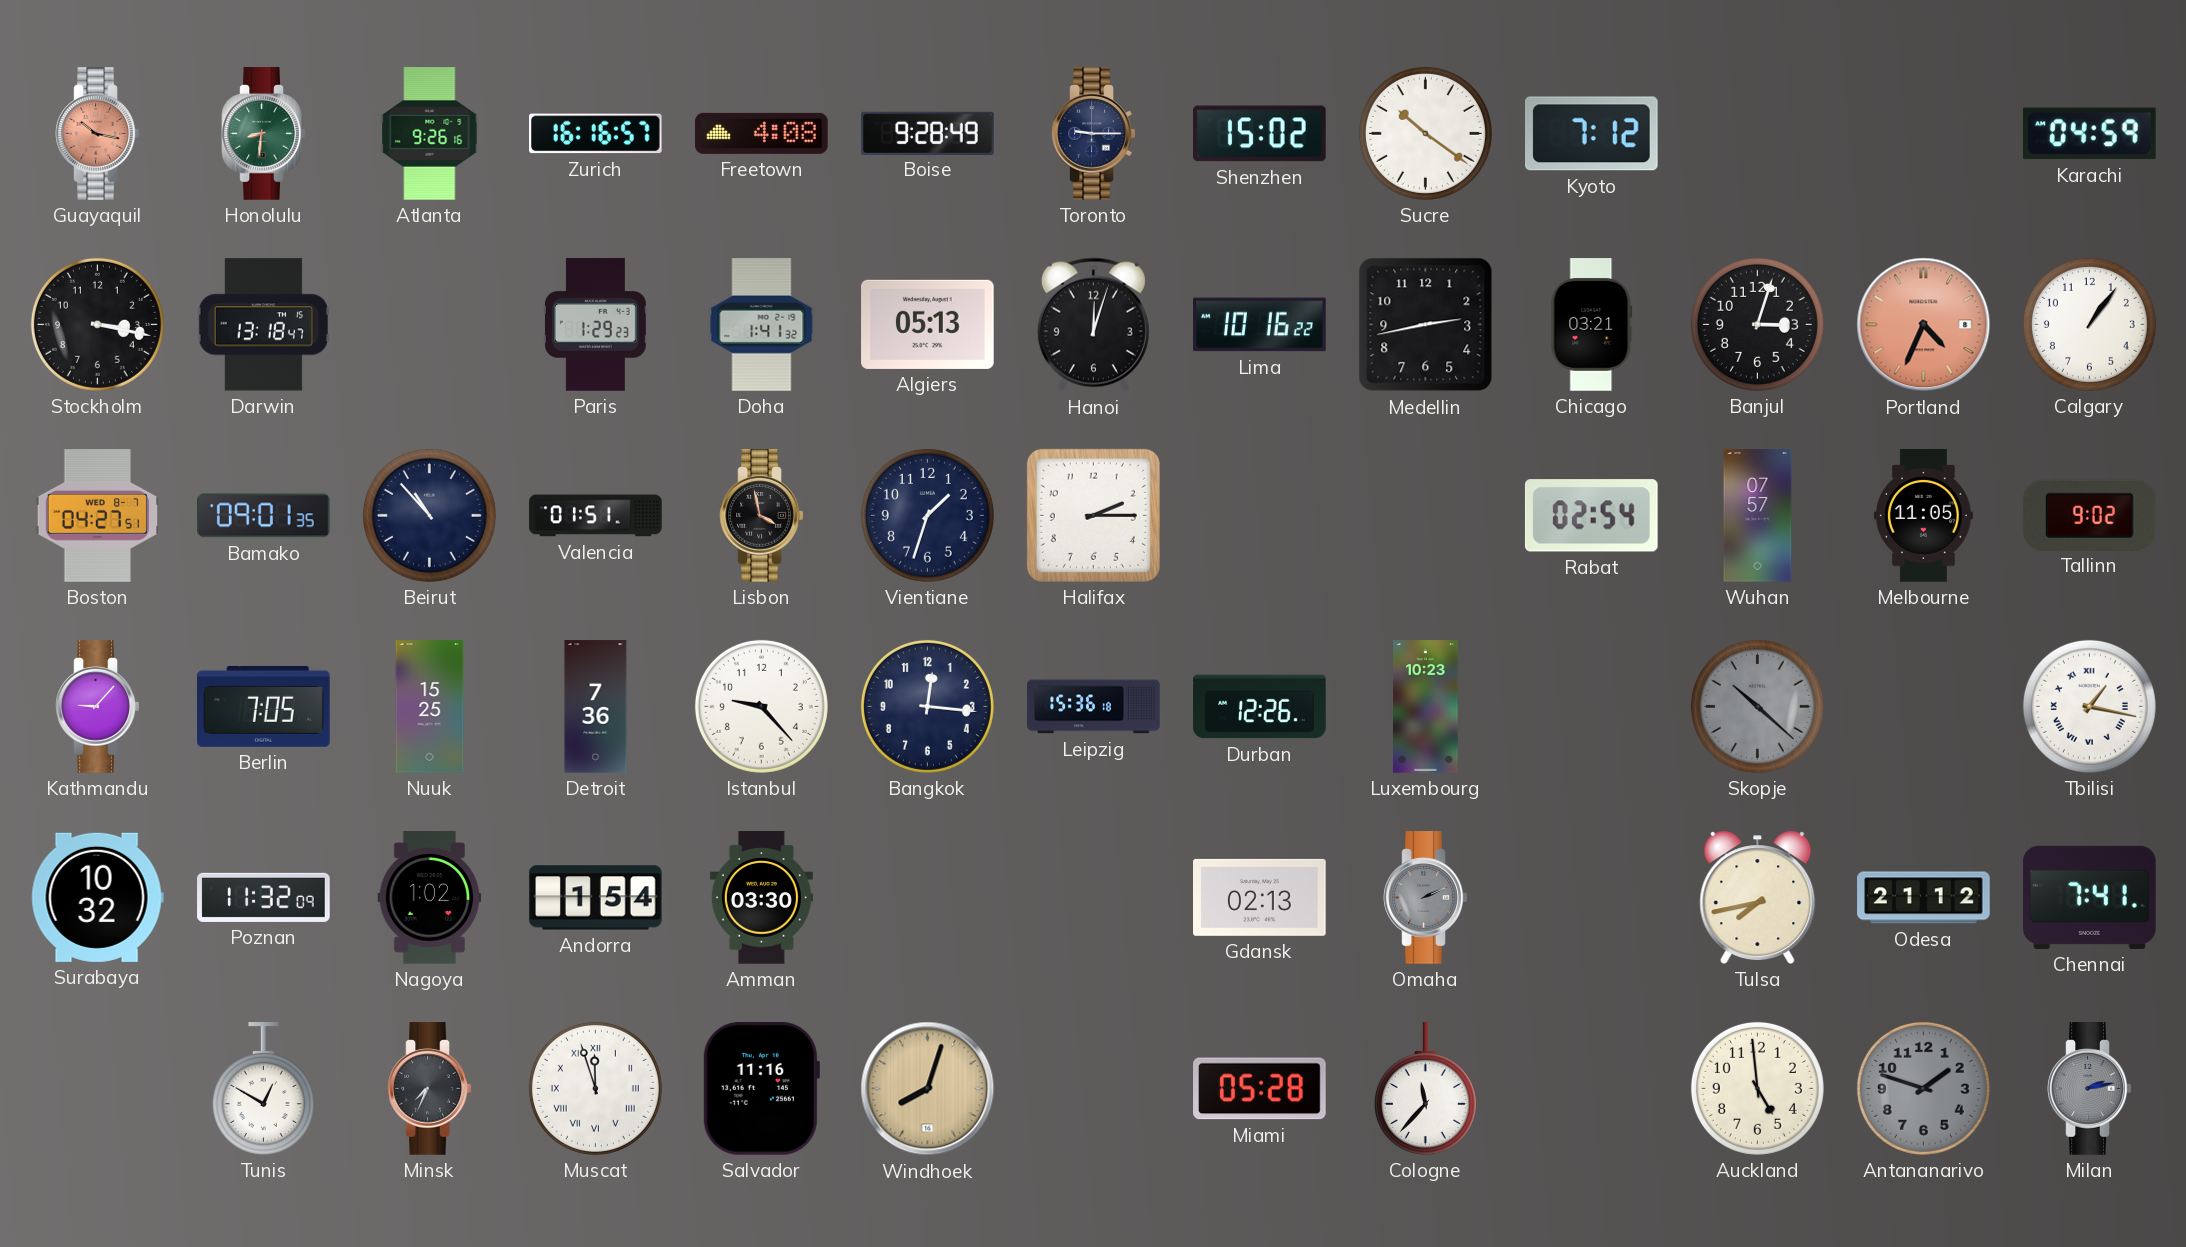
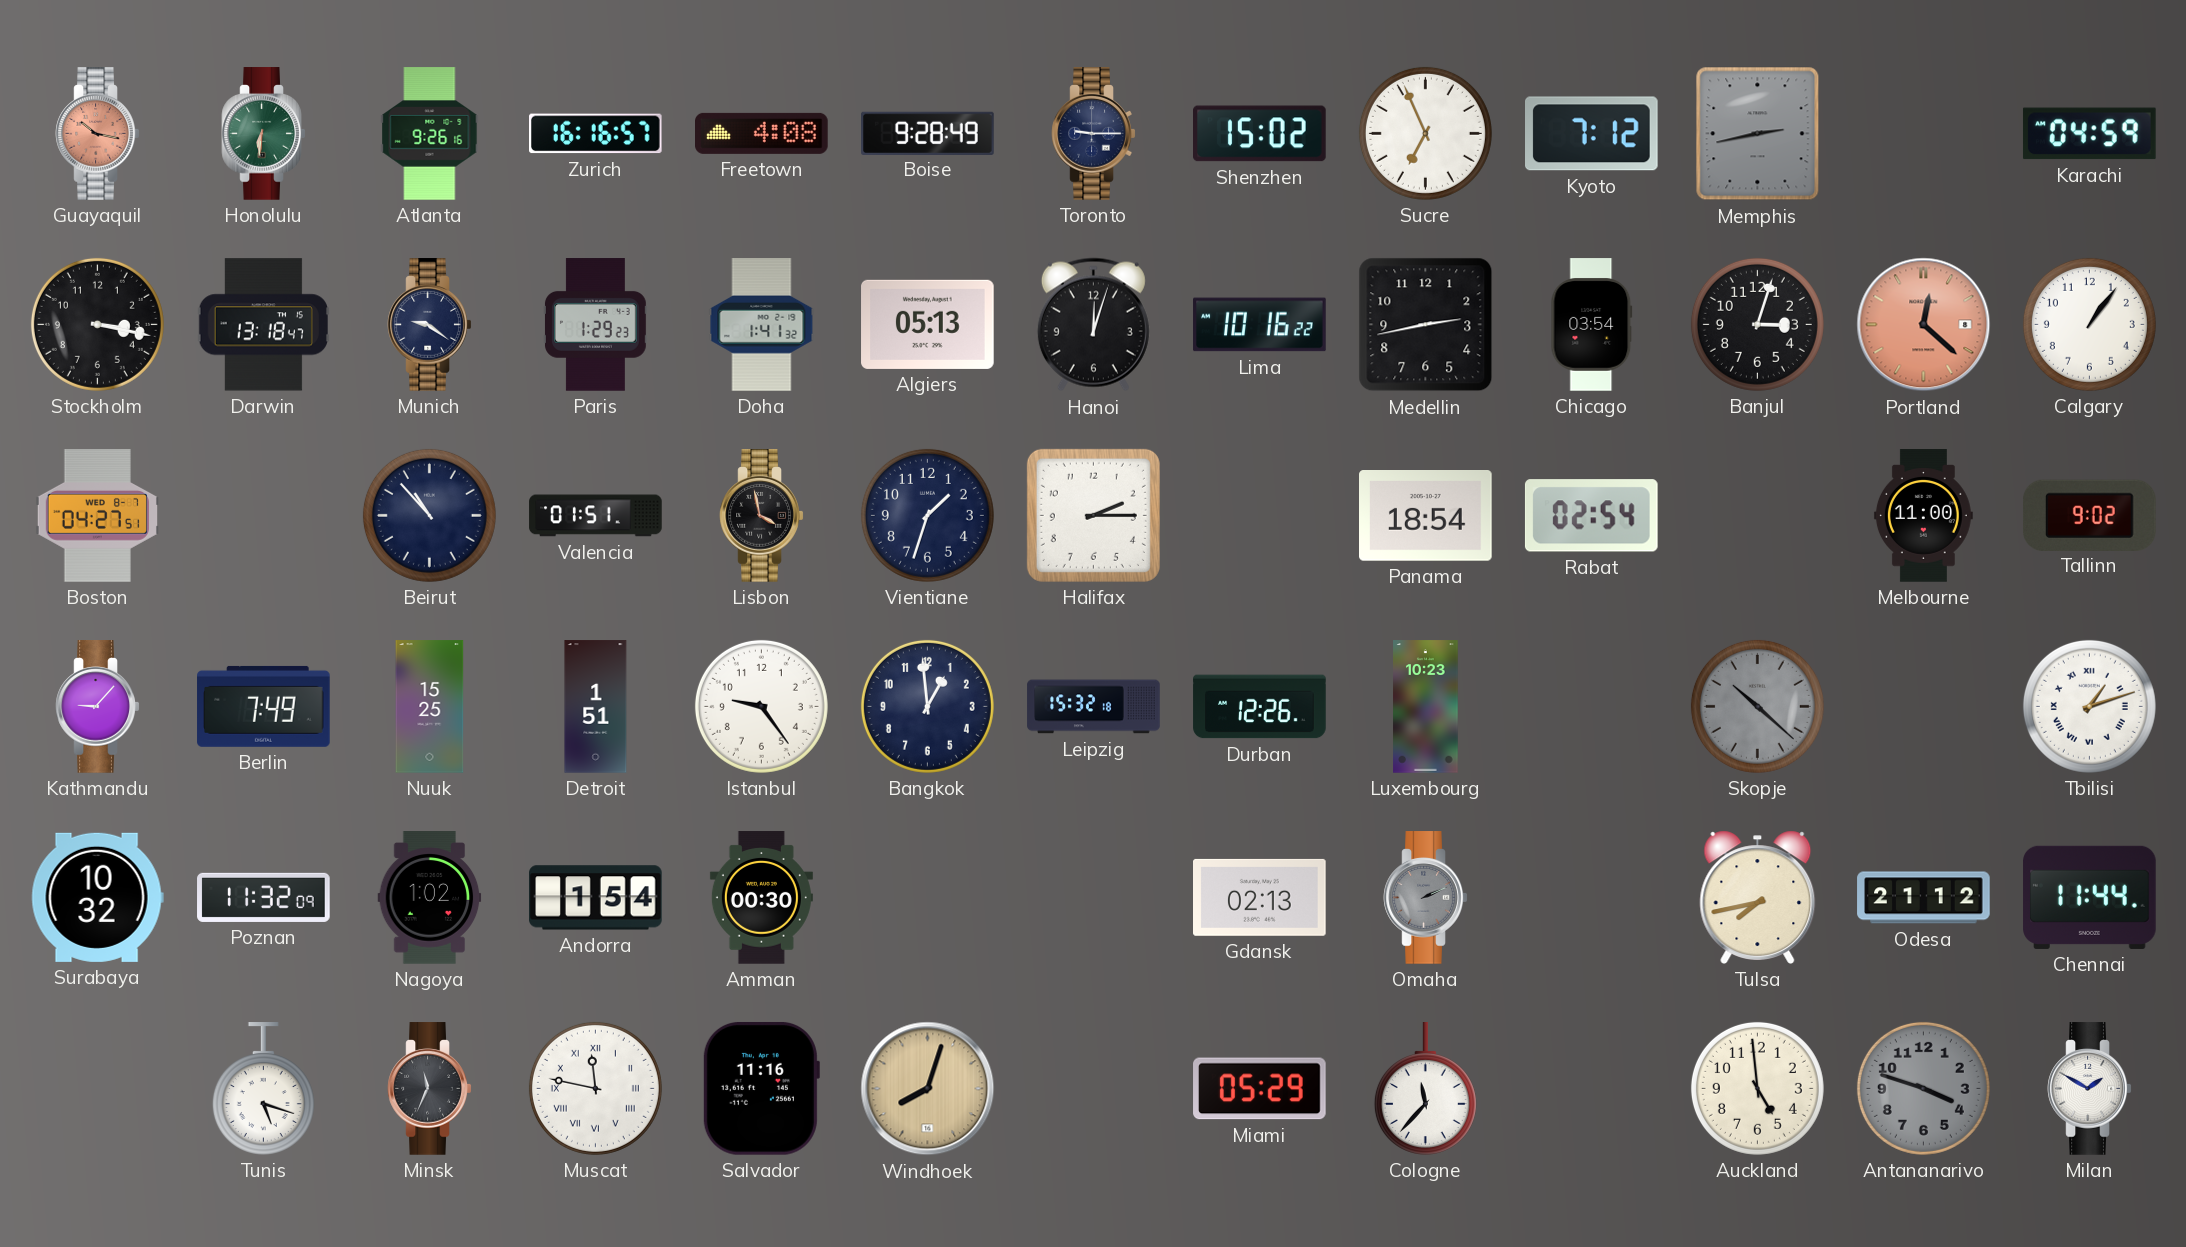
Honolulu: 8:31 -> 6:31
Sucre: 10:21 -> 6:56
Memphis: none -> 2:43
Munich: none -> 9:21
Chicago: 03:21 -> 03:54
Portland: 4:34 -> 12:22
Bamako: 09:01 -> none
Panama: none -> 18:54
Wuhan: 07:57 -> none
Melbourne: 11:05 -> 11:00
Berlin: 7:05 -> 7:49
Detroit: 7:36 -> 1:51
Istanbul: 9:23 -> 9:24
Bangkok: 12:16 -> 12:59
Leipzig: 15:36 -> 15:32
Tbilisi: 1:17 -> 1:12
Amman: 03:30 -> 00:30
Chennai: 7:41 -> 11:44
Tunis: 12:50 -> 5:18
Minsk: 7:34 -> 11:34
Muscat: 11:57 -> 11:47
Miami: 05:28 -> 05:29
Antananarivo: 1:48 -> 3:48
Milan: 2:13 -> 1:50
Milan dial: grey -> white
